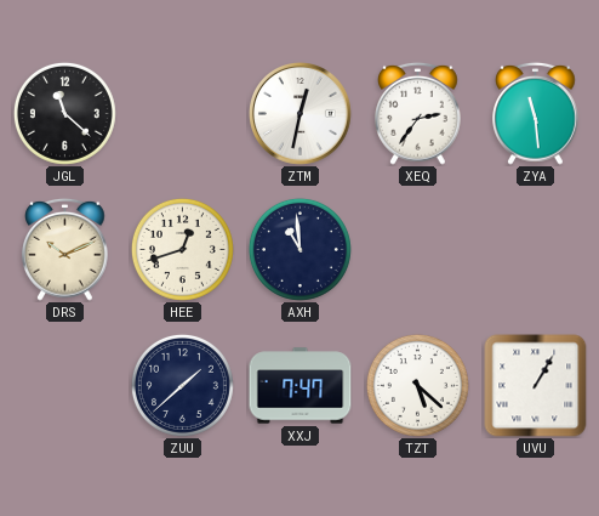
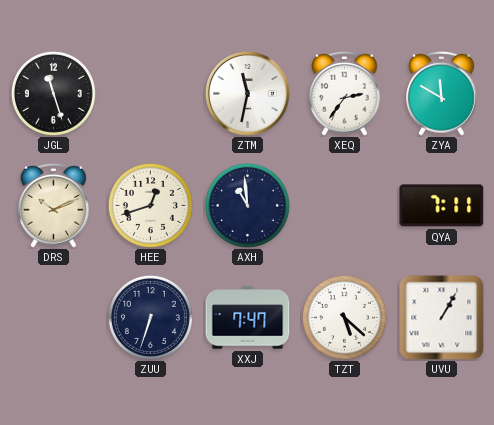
JGL: 11:22 -> 11:27
ZTM: 12:32 -> 11:32
ZYA: 11:29 -> 11:50
QYA: none -> 7:11
ZUU: 1:38 -> 6:33
